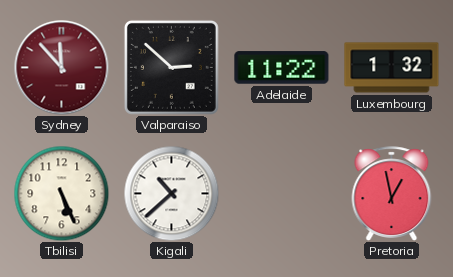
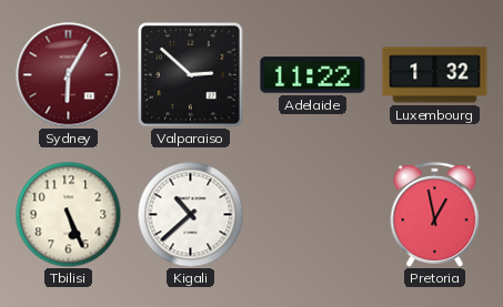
Sydney: 11:53 -> 6:05
